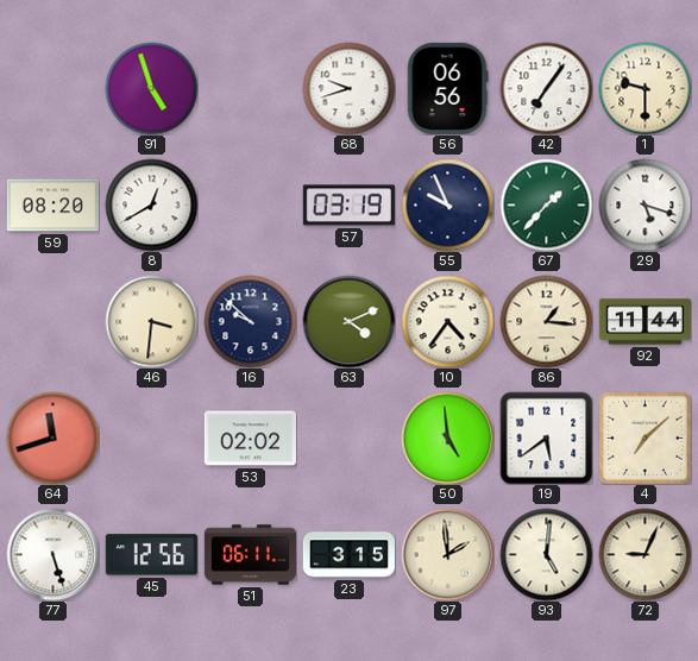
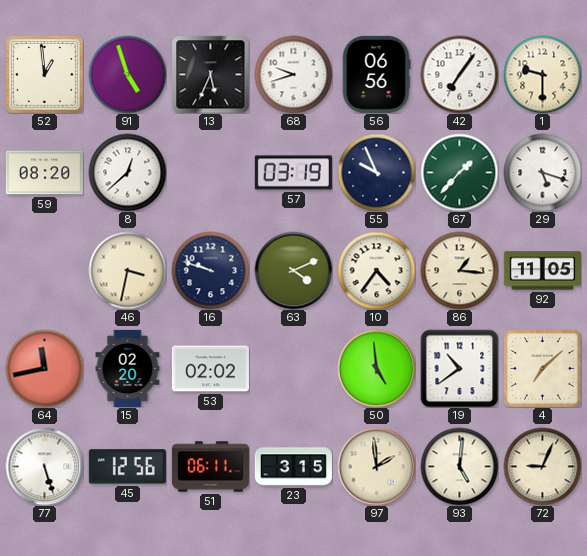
52: none -> 12:59
13: none -> 5:34
8: 12:40 -> 12:38
46: 3:31 -> 3:32
16: 9:52 -> 9:48
92: 11:44 -> 11:05
64: 11:42 -> 11:43
15: none -> 02:20
19: 5:39 -> 10:39
